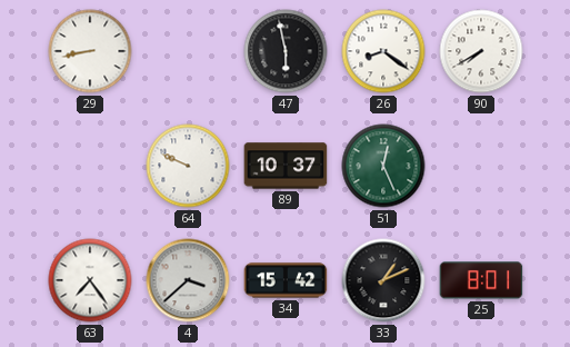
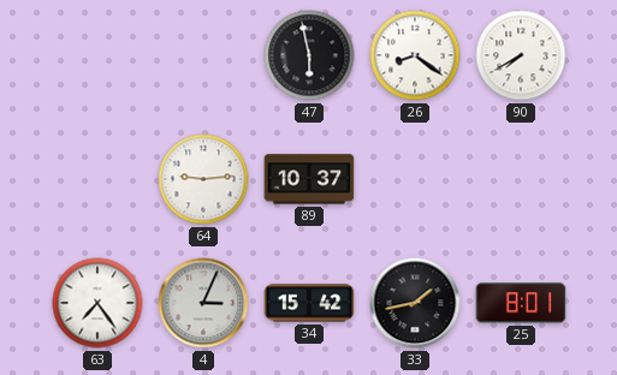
29: 8:43 -> none
64: 9:49 -> 9:14
51: 12:26 -> none
4: 3:38 -> 3:04
33: 1:11 -> 1:43
